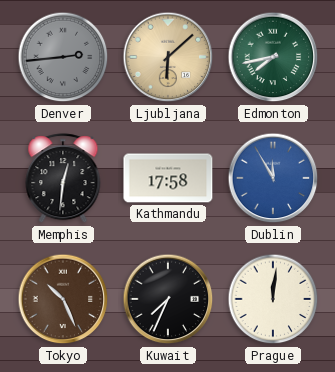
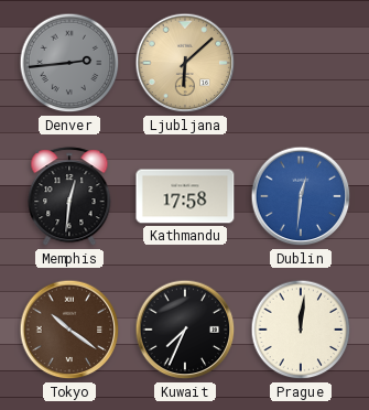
Edmonton: 7:43 -> none
Dublin: 11:55 -> 12:31
Tokyo: 10:26 -> 10:21
